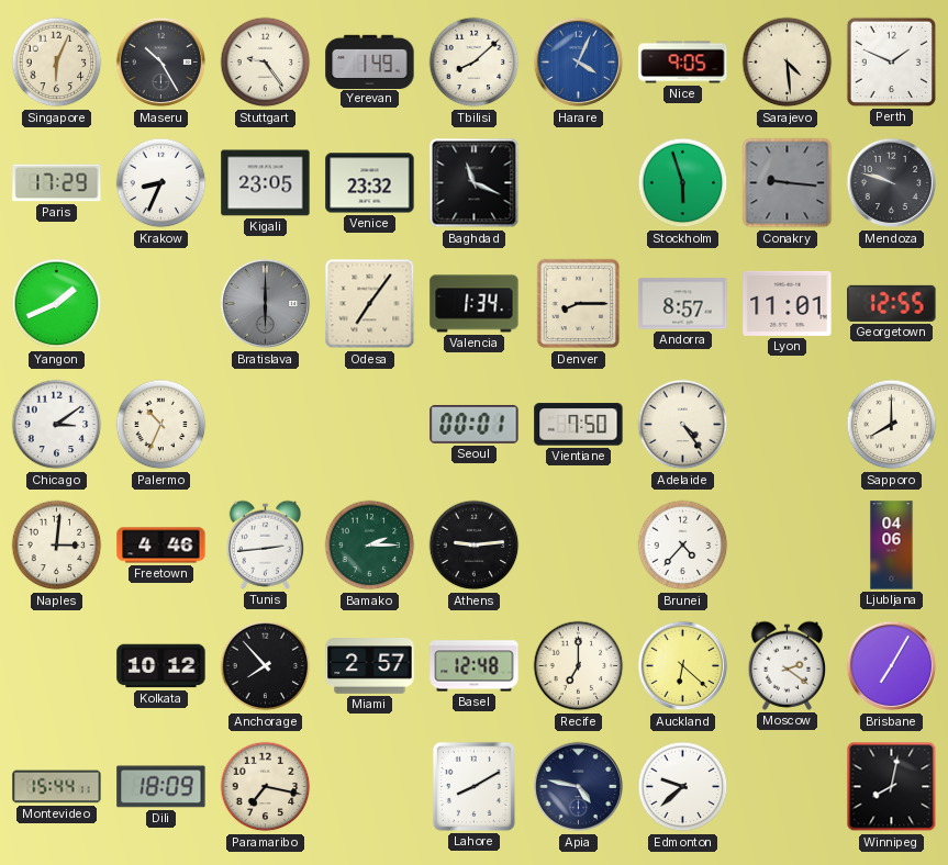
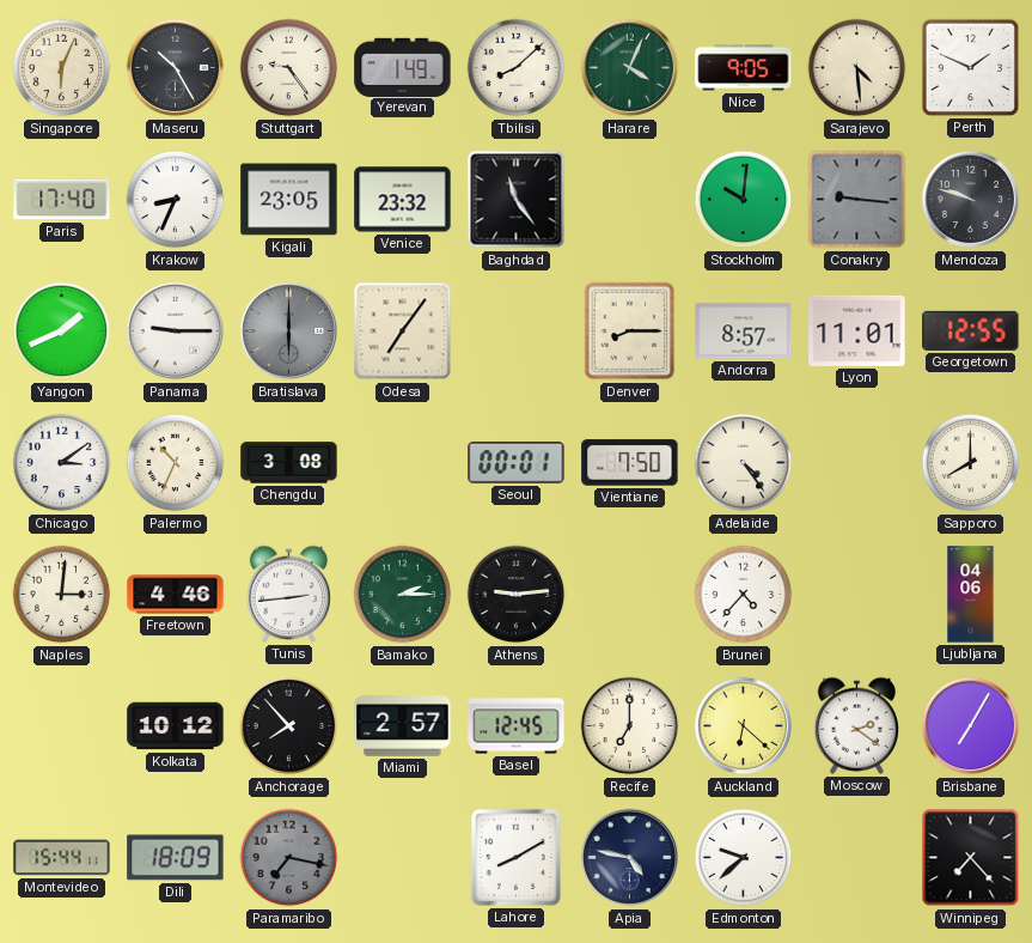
Harare dial: blue -> green
Paris: 17:29 -> 17:40
Baghdad: 11:19 -> 11:24
Stockholm: 5:57 -> 10:01
Panama: none -> 9:15
Valencia: 1:34 -> none
Chengdu: none -> 3:08
Basel: 12:48 -> 12:45
Paramaribo dial: cream -> grey
Winnipeg: 8:02 -> 7:23
